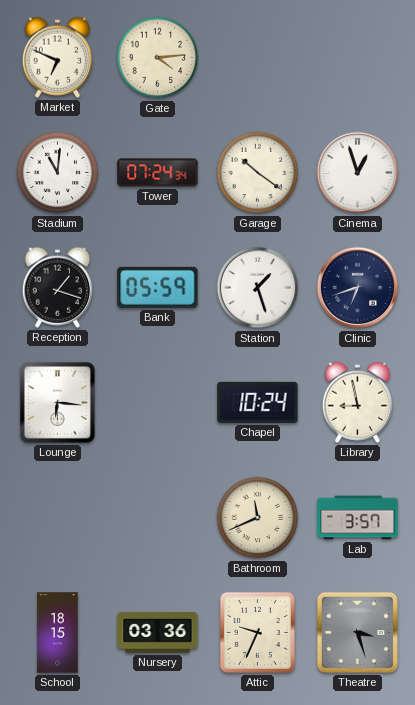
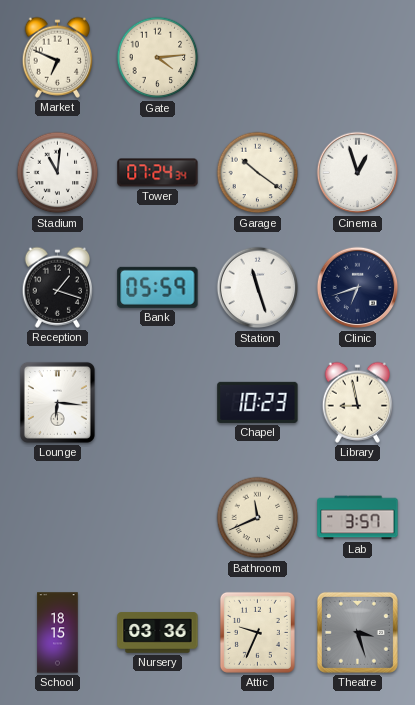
Station: 1:27 -> 11:27
Chapel: 10:24 -> 10:23
